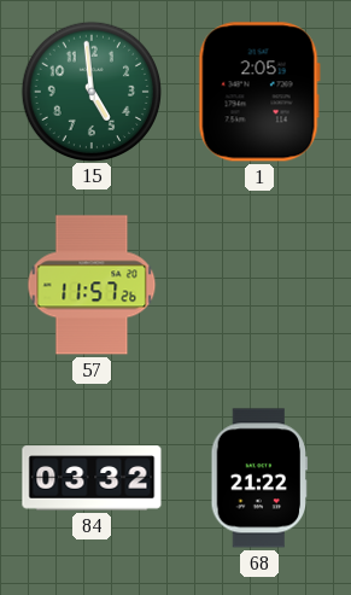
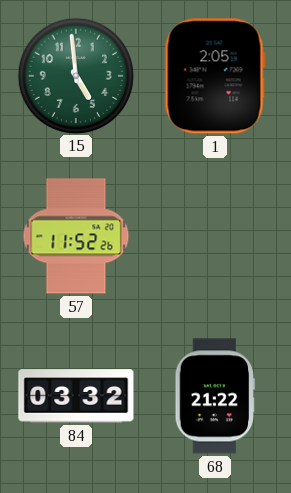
57: 11:57 -> 11:52
